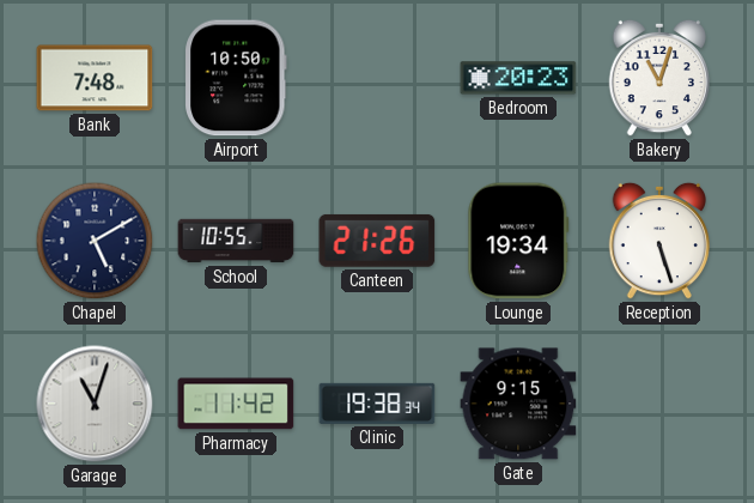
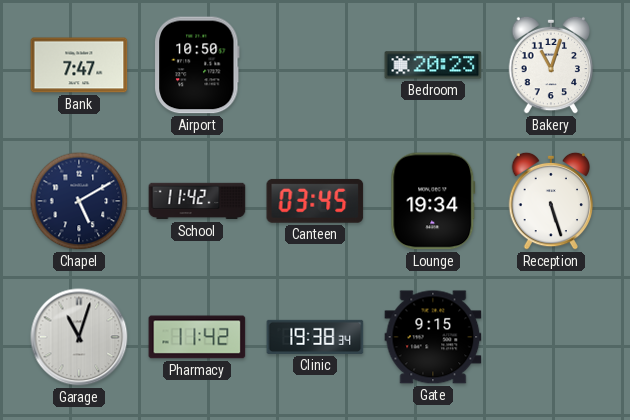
Bank: 7:48 -> 7:47
School: 10:55 -> 11:42
Canteen: 21:26 -> 03:45
